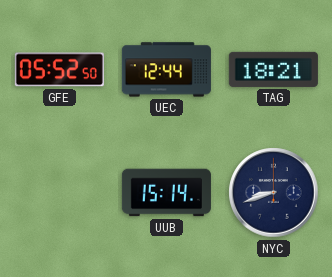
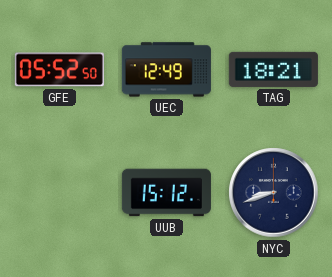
UEC: 12:44 -> 12:49
UUB: 15:14 -> 15:12
